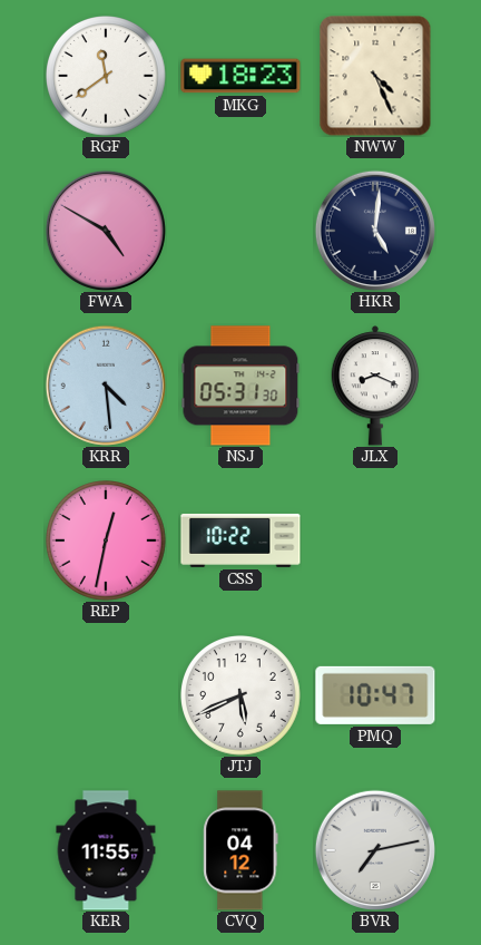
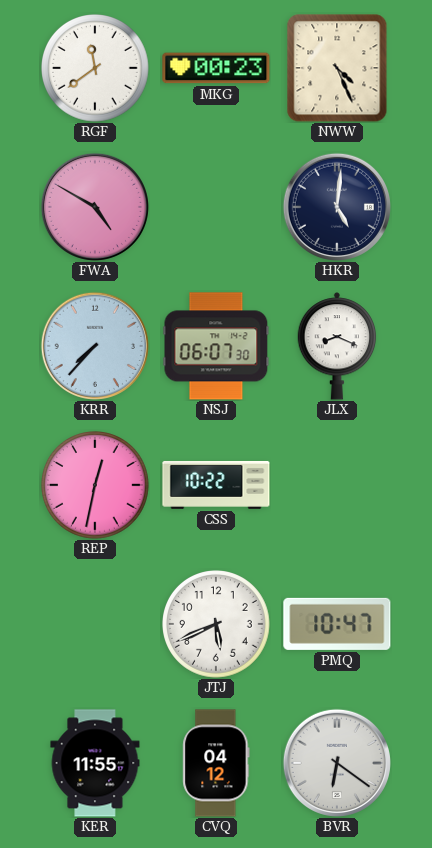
MKG: 18:23 -> 00:23
KRR: 4:29 -> 7:37
NSJ: 05:31 -> 06:07
BVR: 7:13 -> 6:21
